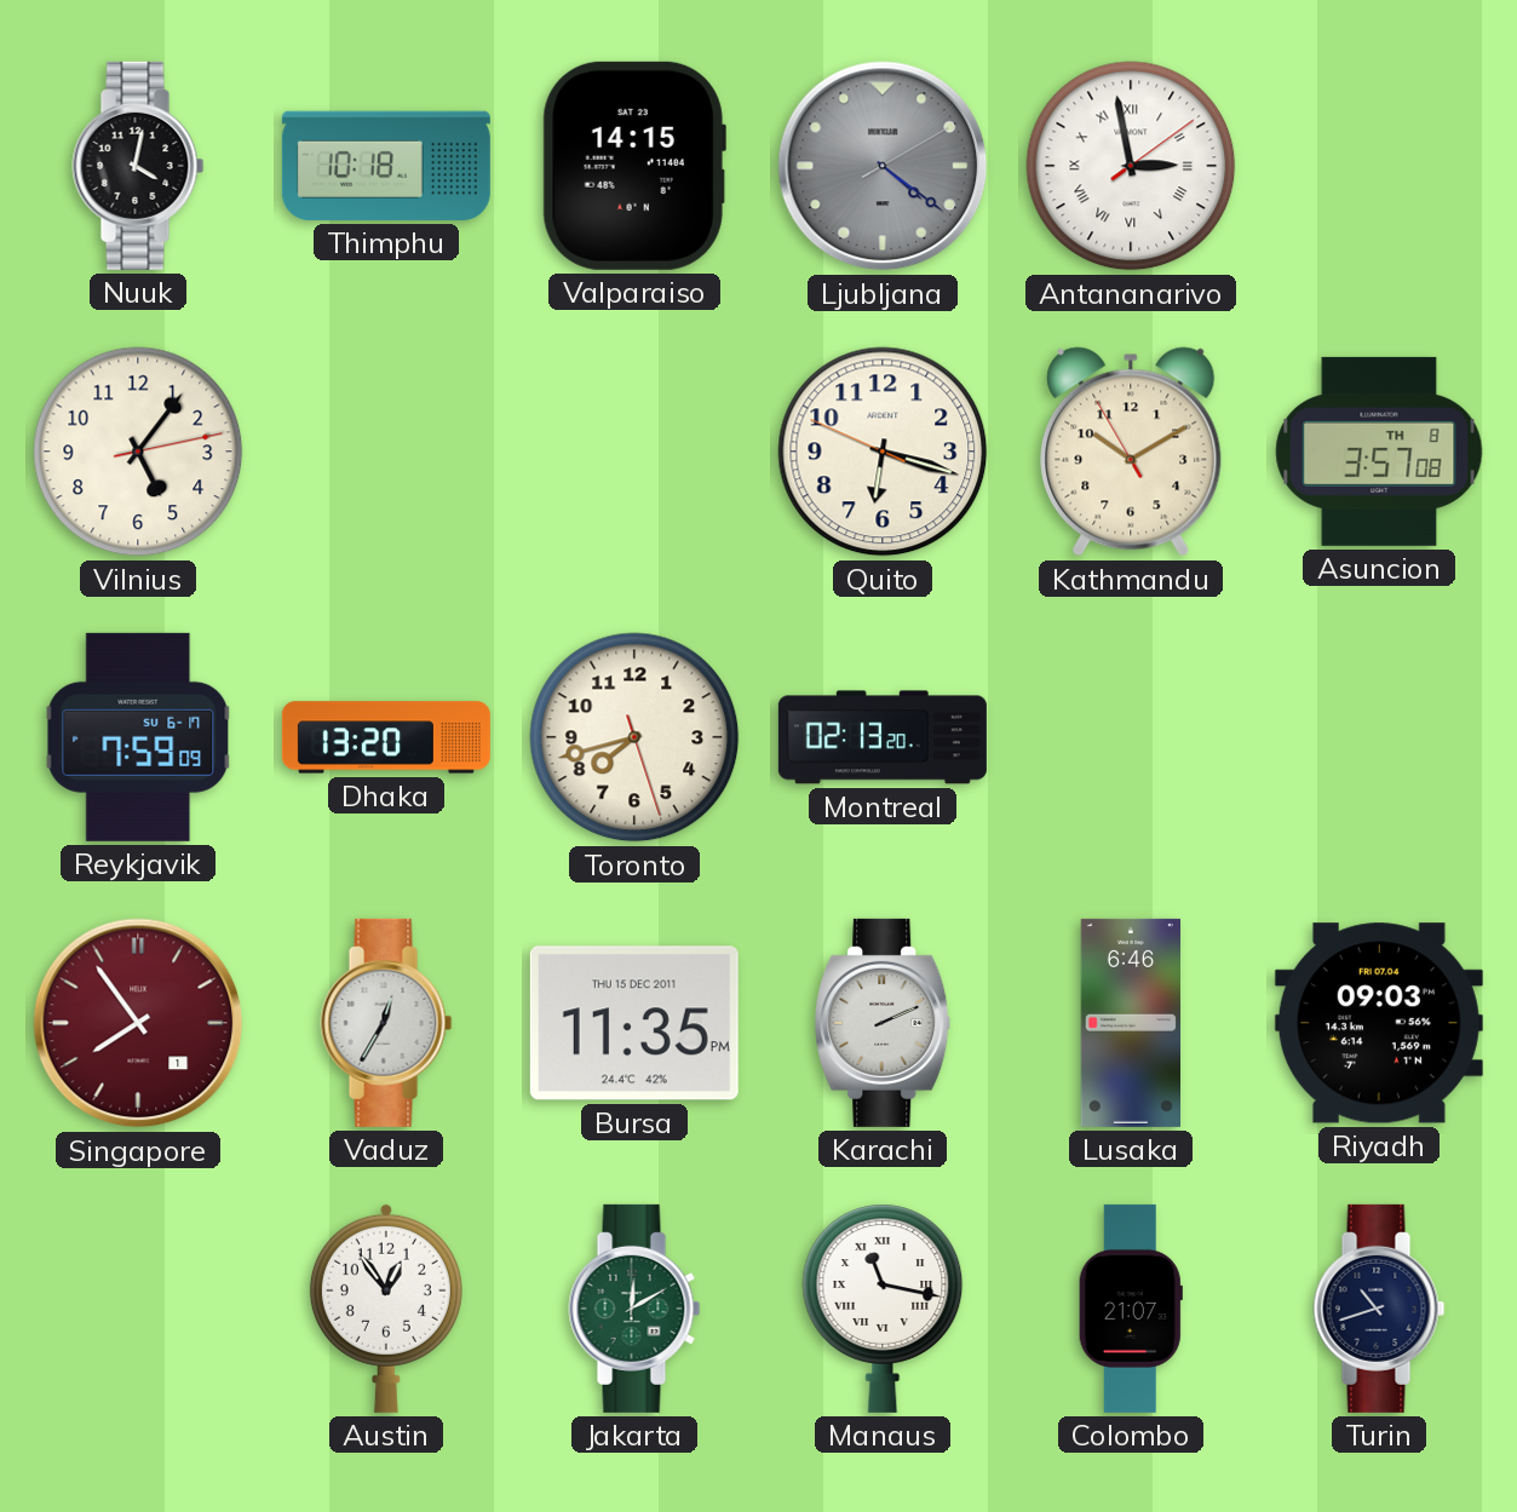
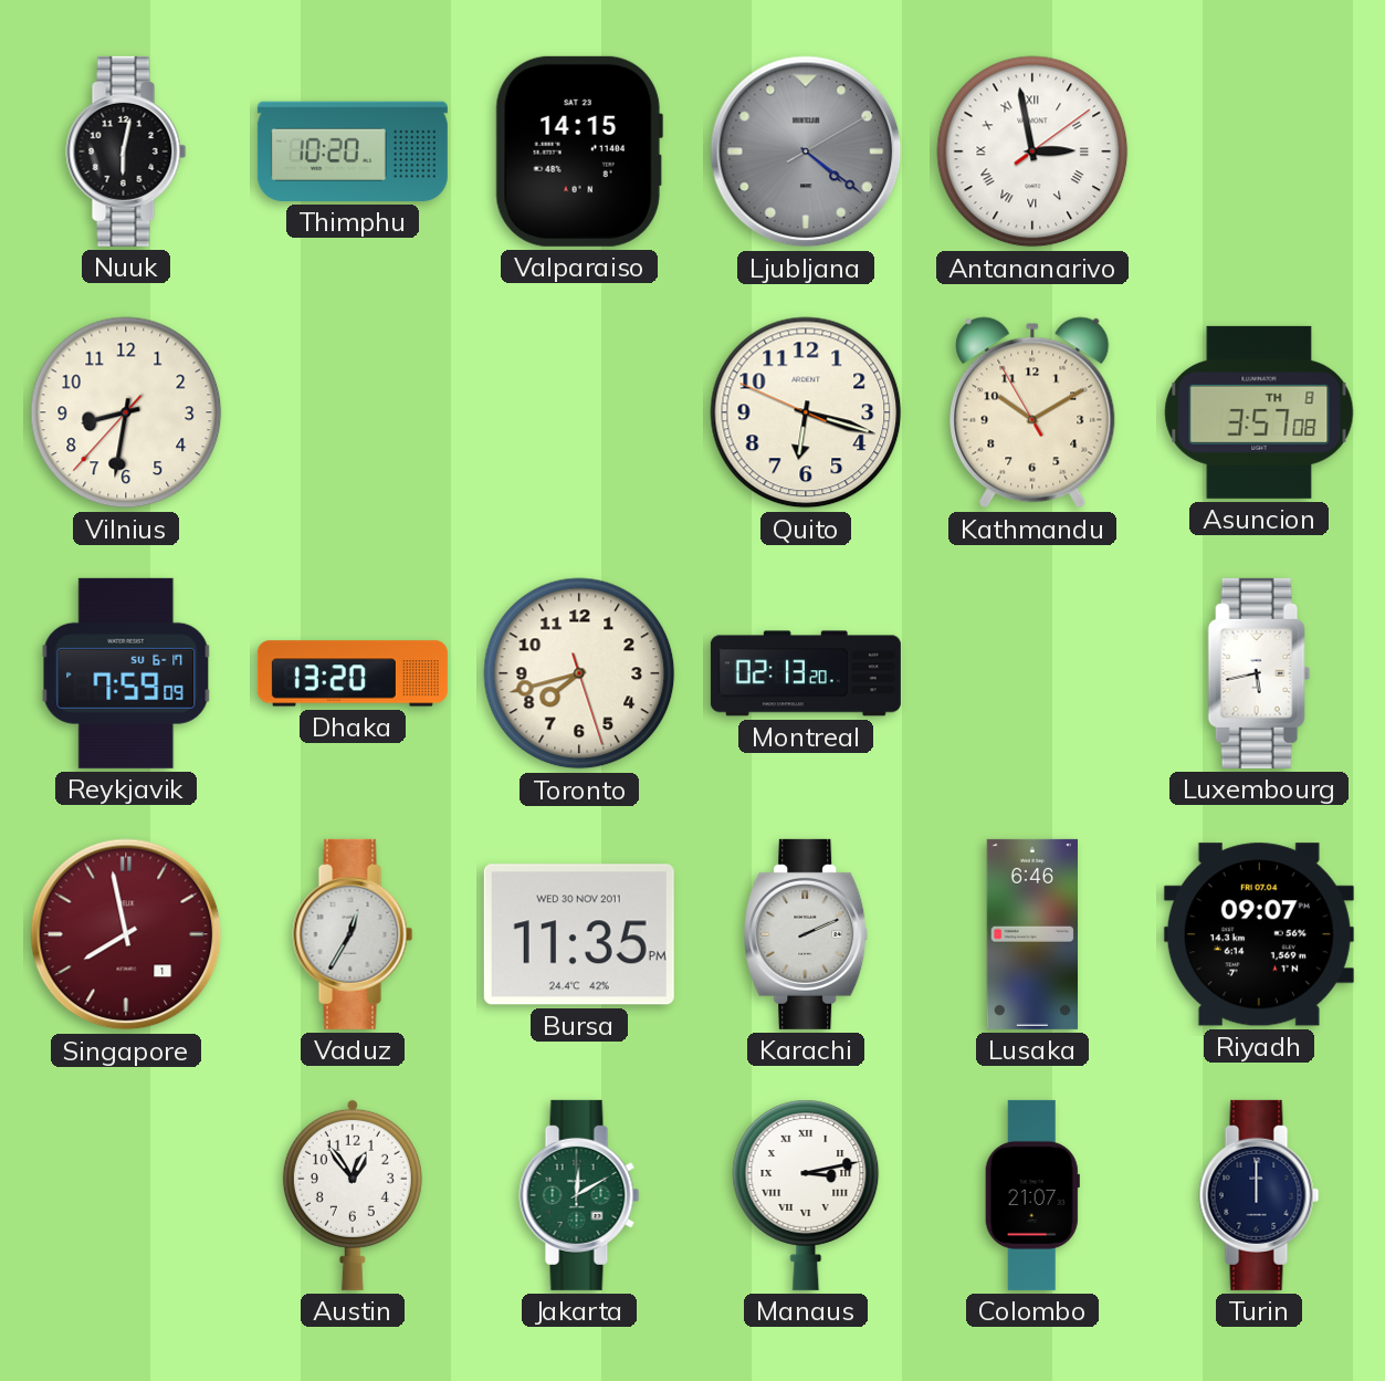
Nuuk: 4:02 -> 6:02
Thimphu: 10:18 -> 10:20
Vilnius: 5:06 -> 8:31
Luxembourg: none -> 5:43
Singapore: 7:54 -> 7:58
Bursa date: THU 15 DEC 2011 -> WED 30 NOV 2011
Riyadh: 09:03 -> 09:07
Manaus: 11:17 -> 3:13
Turin: 10:42 -> 12:00
